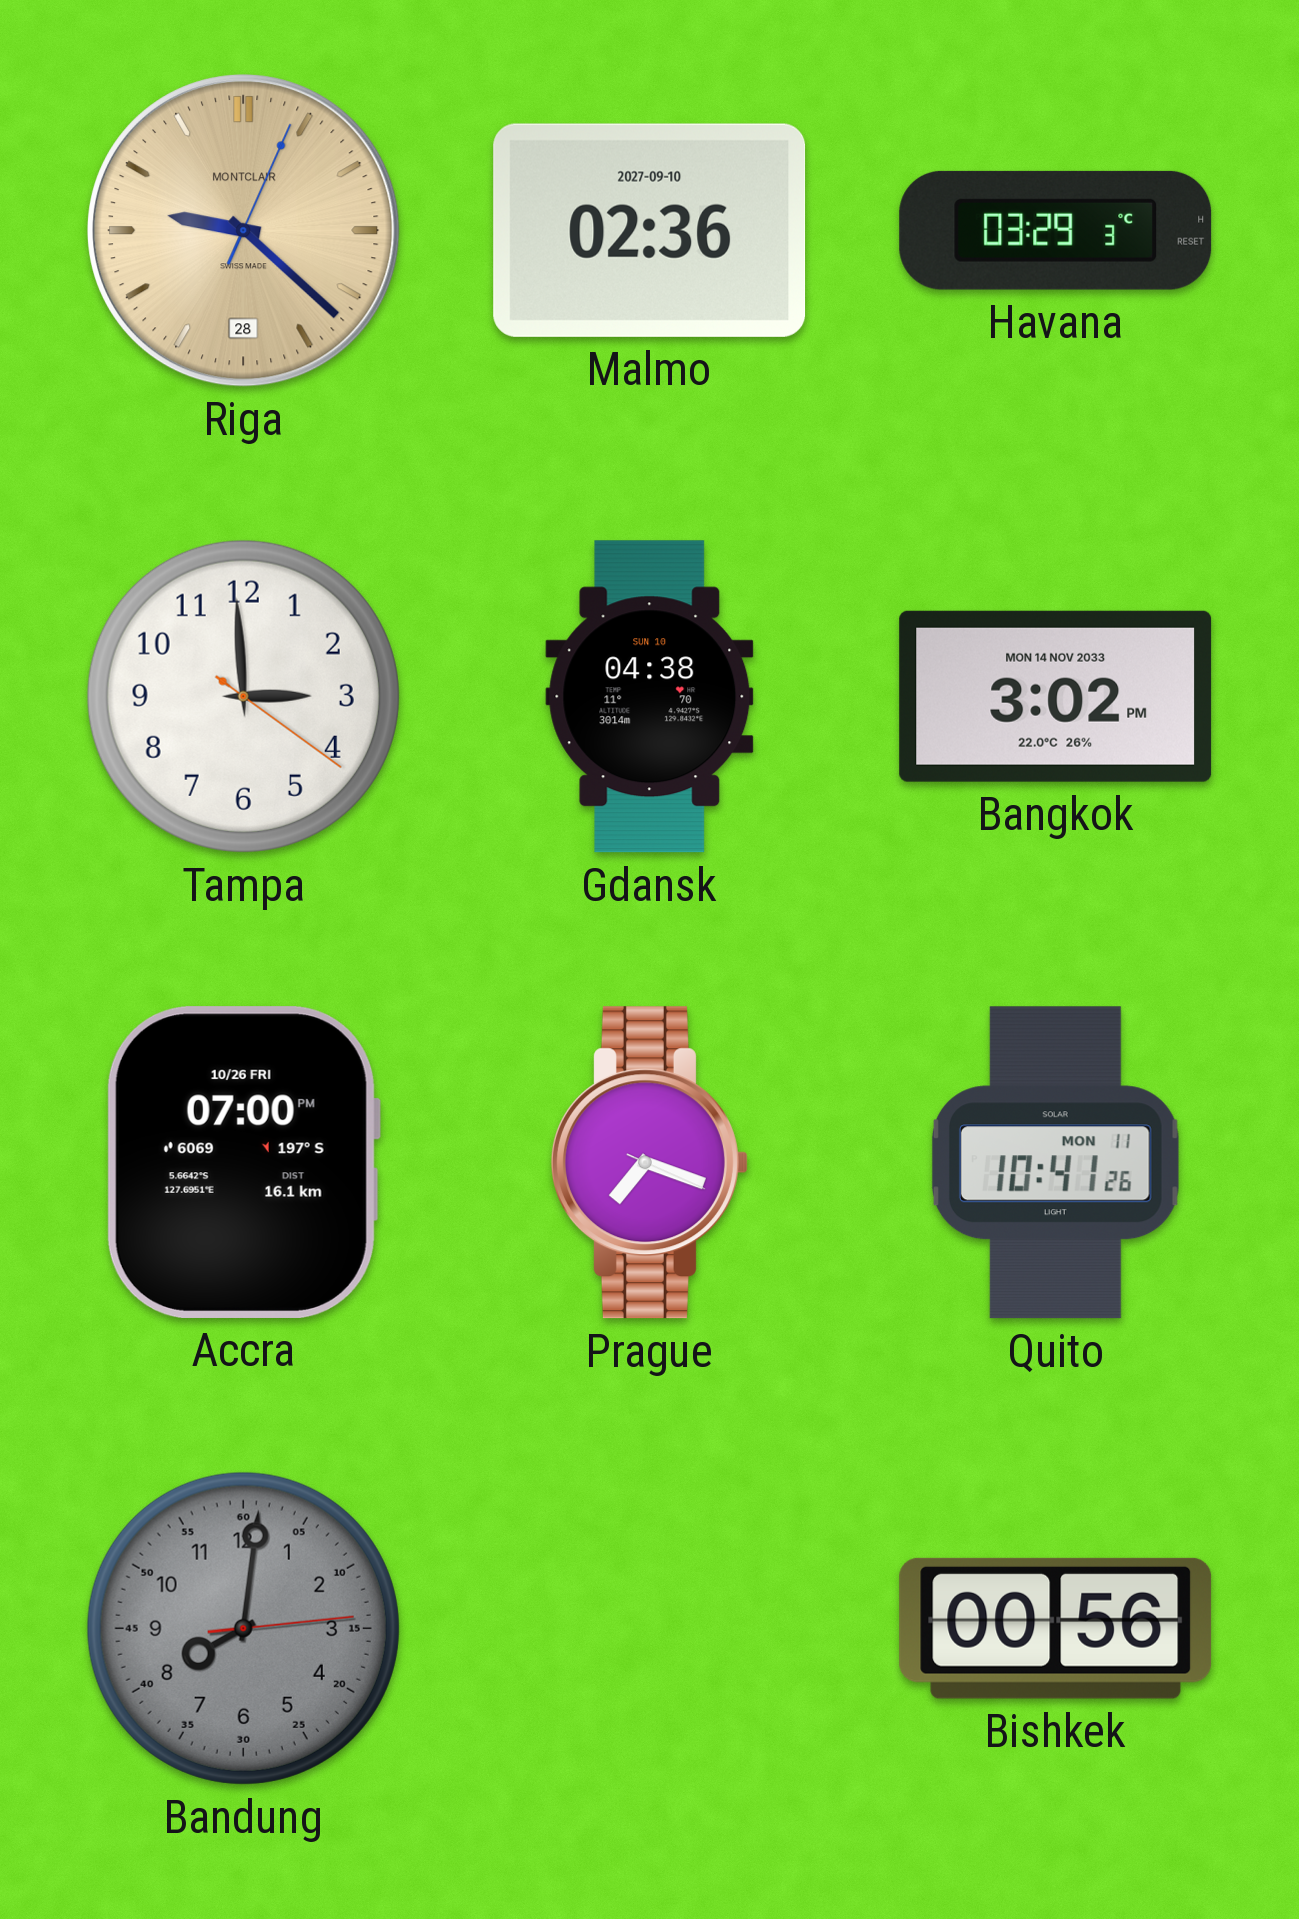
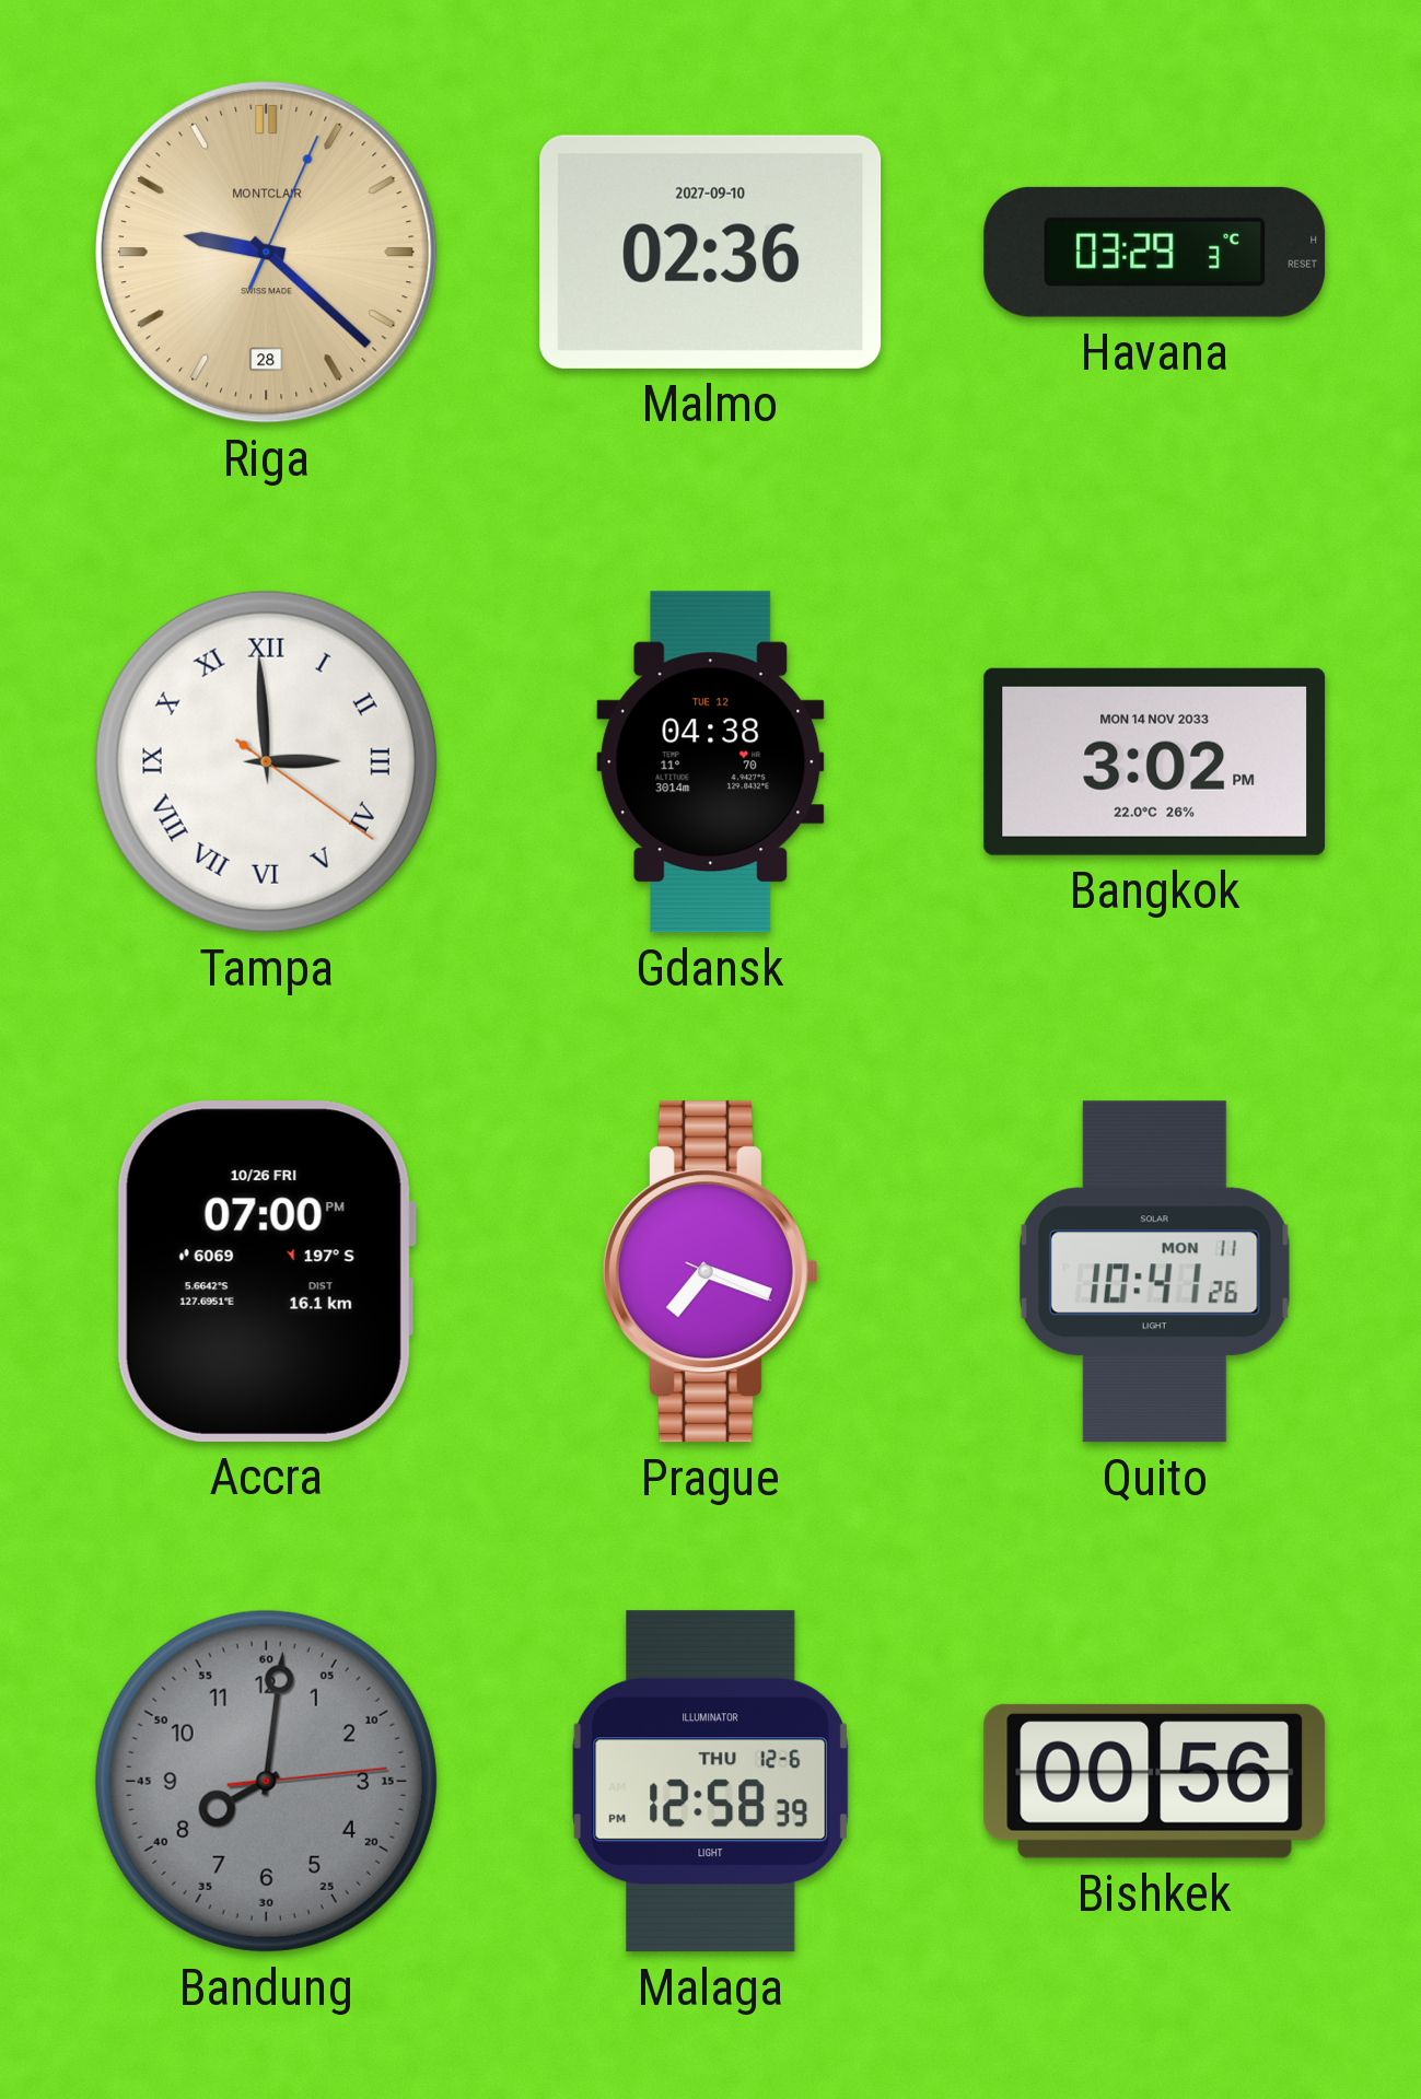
Tampa numerals: Arabic -> Roman
Gdansk date: SUN 10 -> TUE 12
Malaga: none -> 12:58
